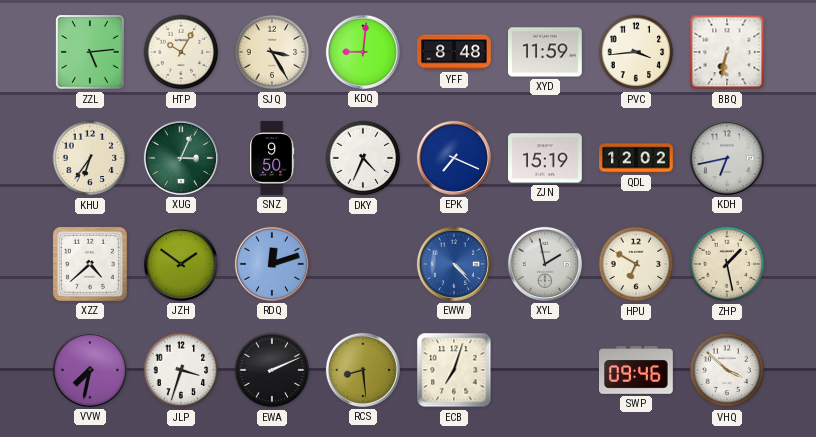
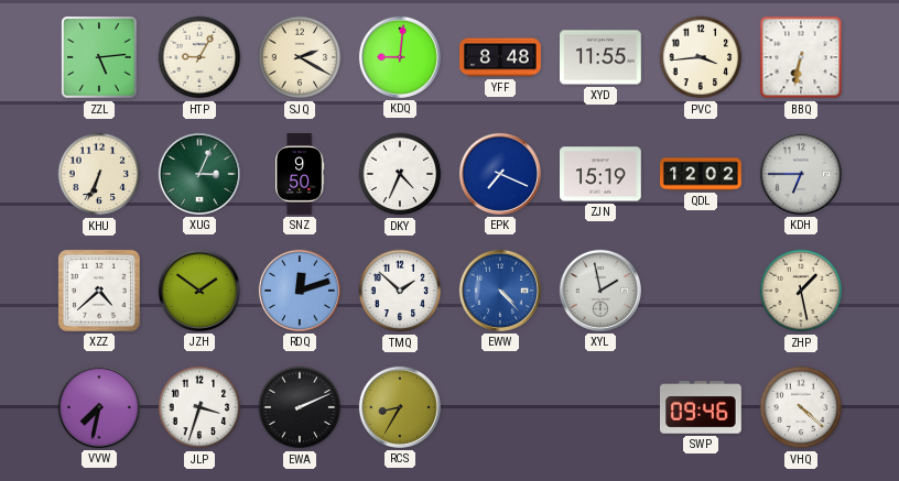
HTP: 10:05 -> 9:05
SJQ: 3:25 -> 2:20
XYD: 11:59 -> 11:55
KHU: 6:36 -> 6:34
KDH: 6:43 -> 6:45
TMQ: none -> 1:52
HPU: 6:50 -> none
RCS: 8:29 -> 8:35
ECB: 7:03 -> none
VHQ: 3:52 -> 4:22
